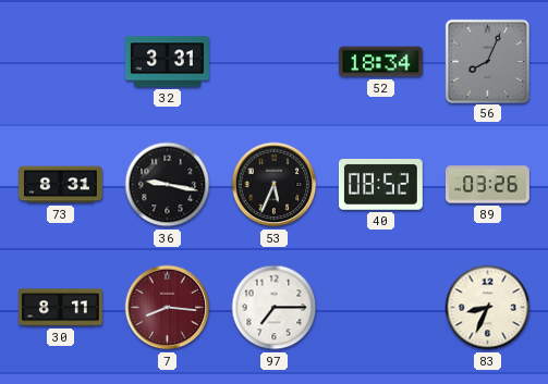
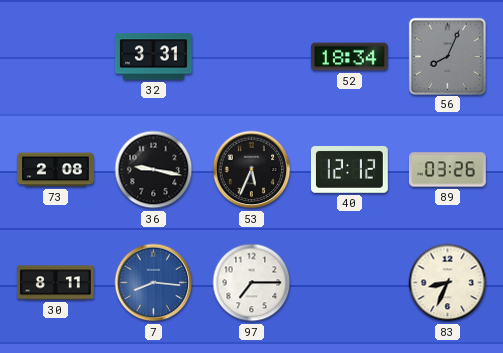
73: 8:31 -> 2:08
40: 08:52 -> 12:12
7 dial: burgundy -> blue
